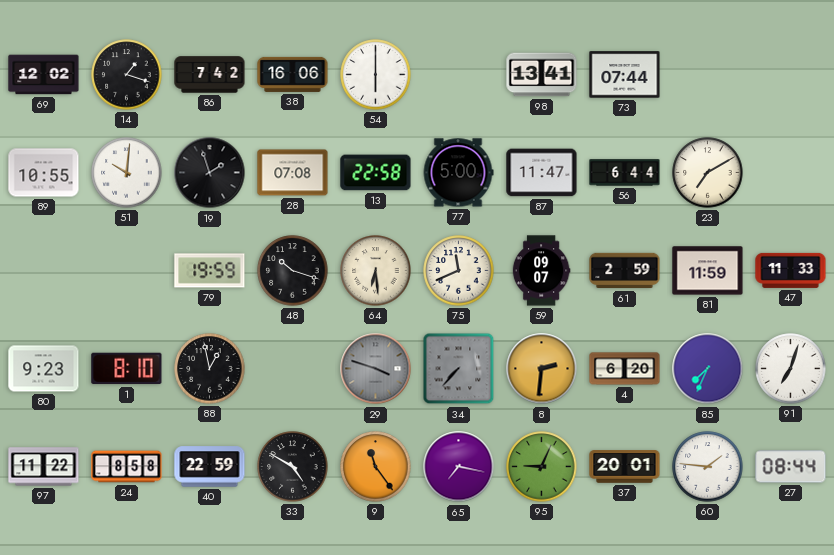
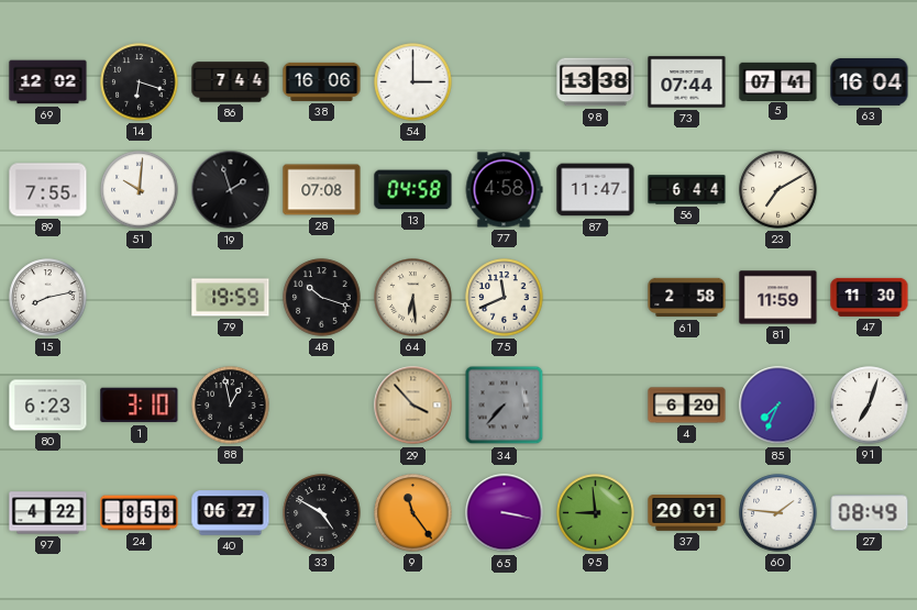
14: 1:18 -> 6:18
86: 7:42 -> 7:44
54: 6:00 -> 3:00
98: 13:41 -> 13:38
5: none -> 07:41
63: none -> 16:04
89: 10:55 -> 7:55
13: 22:58 -> 04:58
77: 5:00 -> 4:58
15: none -> 8:13
59: 09:07 -> none
61: 2:59 -> 2:58
47: 11:33 -> 11:30
80: 9:23 -> 6:23
1: 8:10 -> 3:10
29: 3:48 -> 3:53
29 dial: grey -> champagne
8: 2:31 -> none
97: 11:22 -> 4:22
40: 22:59 -> 06:27
65: 7:17 -> 3:17
95: 9:04 -> 8:59
27: 08:44 -> 08:49
